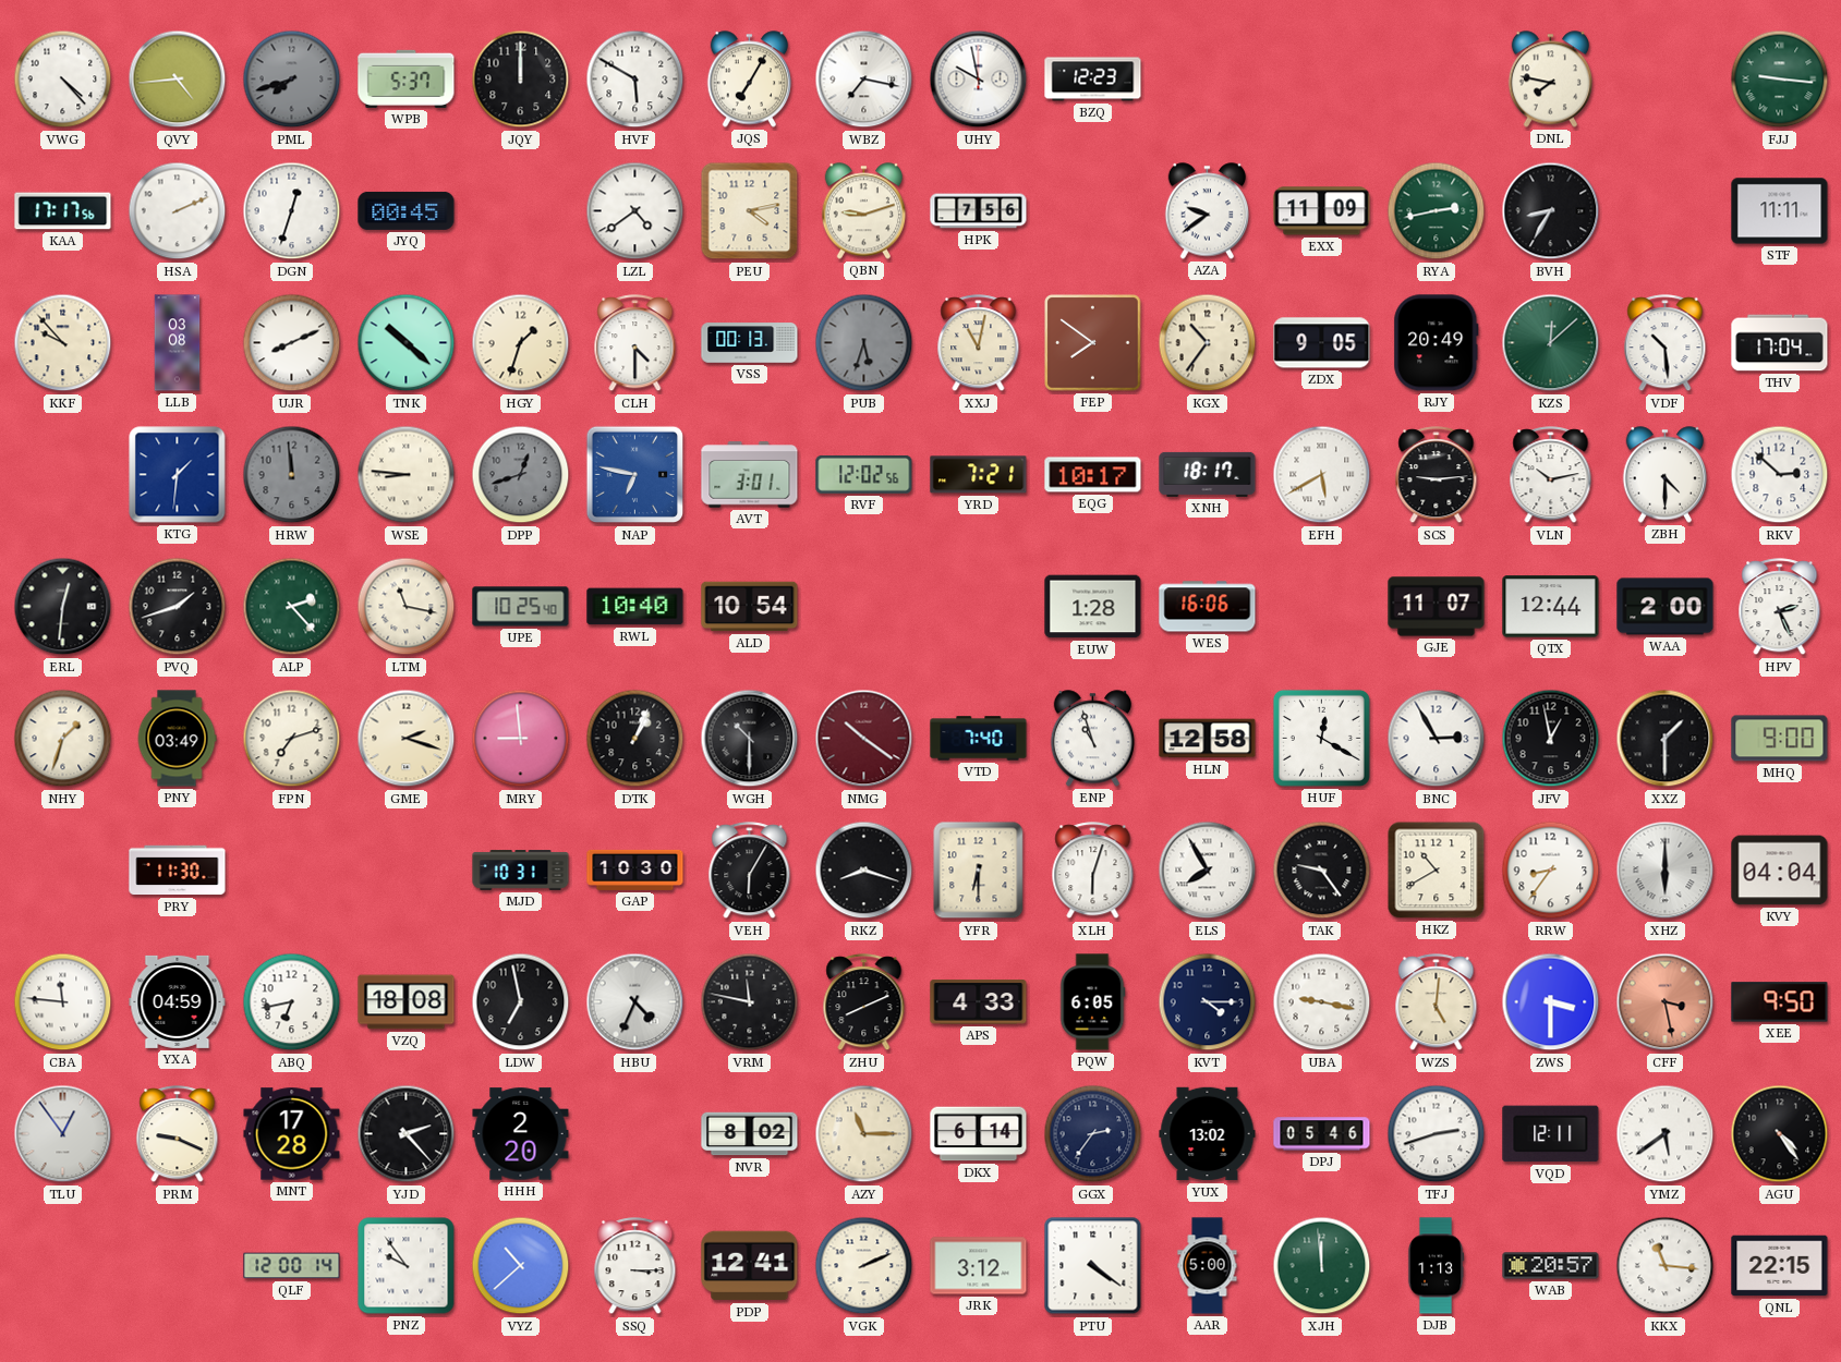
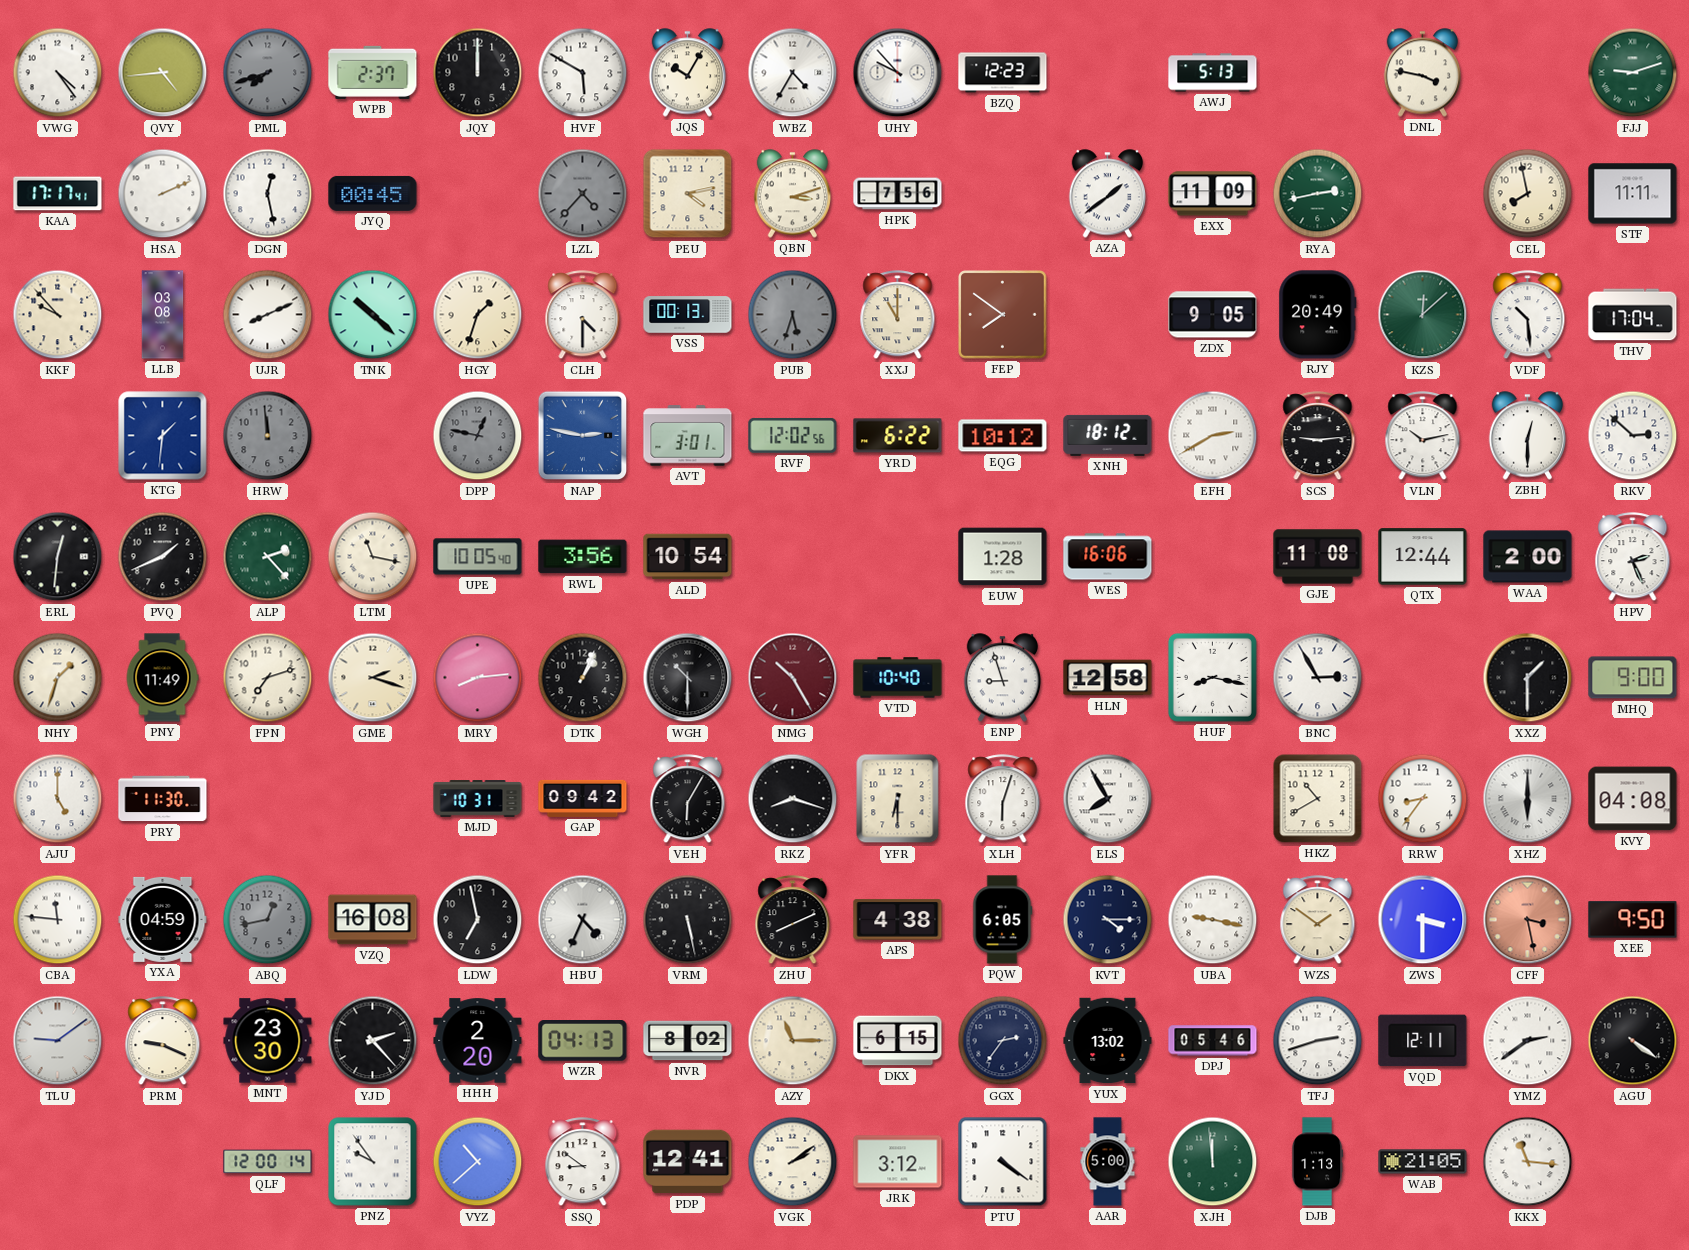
VWG: 4:23 -> 4:24
WPB: 5:37 -> 2:37
JQS: 7:05 -> 10:05
WBZ: 7:17 -> 4:35
UHY: 9:58 -> 9:53
AWJ: none -> 5:13
DNL: 7:47 -> 3:47
FJJ: 9:16 -> 9:12
KAA: 17:17:56 -> 17:17:41
DGN: 12:33 -> 12:28
LZL: 4:39 -> 4:37
LZL dial: white -> grey
QBN: 9:12 -> 3:12
AZA: 9:39 -> 1:39
BVH: 8:35 -> none
CEL: none -> 7:58
XXJ: 11:02 -> 11:00
KGX: 10:36 -> none
WSE: 8:46 -> none
DPP: 12:42 -> 12:47
NAP: 6:47 -> 2:47
YRD: 7:21 -> 6:22
EQG: 10:17 -> 10:12
XNH: 18:17 -> 18:12
EFH: 5:40 -> 2:40
ZBH: 4:30 -> 12:30
PVQ: 1:42 -> 1:41
UPE: 10:25 -> 10:05
RWL: 10:40 -> 3:56
GJE: 11:07 -> 11:08
PNY: 03:49 -> 11:49
MRY: 8:59 -> 8:14
NMG: 10:21 -> 10:25
VTD: 7:40 -> 10:40
ENP: 10:57 -> 8:57
HUF: 12:20 -> 8:17
JFV: 12:58 -> none
AJU: none -> 5:00
GAP: 10:30 -> 09:42
TAK: 9:24 -> none
KVY: 04:04 -> 04:08
ABQ: 6:43 -> 12:43
ABQ dial: white -> grey
VZQ: 18:08 -> 16:08
VRM: 11:47 -> 5:28
APS: 4:33 -> 4:38
WZS: 5:01 -> 1:51
TLU: 12:54 -> 9:09
MNT: 17:28 -> 23:30
WZR: none -> 04:13
DKX: 6:14 -> 6:15
YMZ: 5:39 -> 2:39
AGU: 4:24 -> 4:21
SSQ: 3:15 -> 8:51
VGK: 2:11 -> 2:09
WAB: 20:57 -> 21:05
QNL: 22:15 -> none
